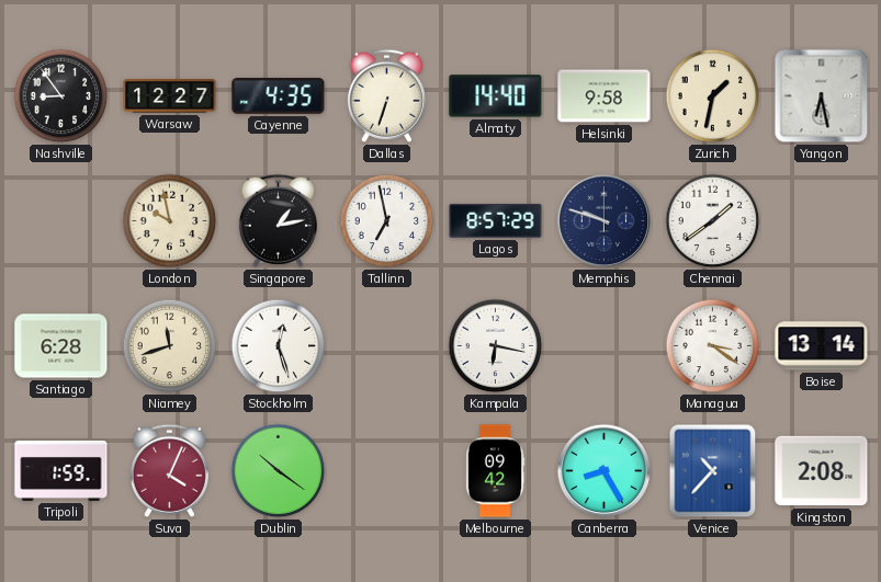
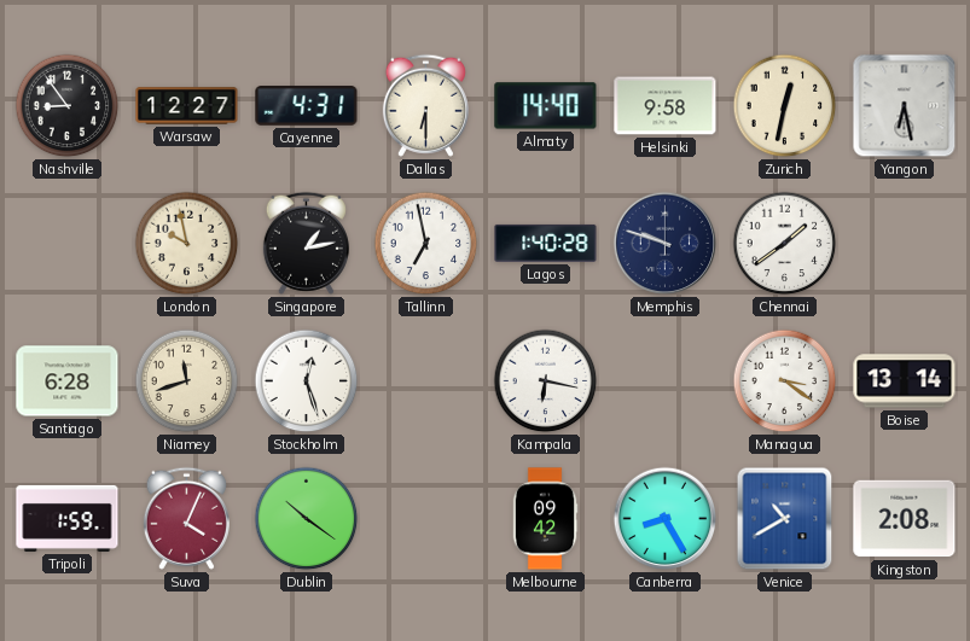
Cayenne: 4:35 -> 4:31
Dallas: 6:33 -> 6:30
Zurich: 1:32 -> 12:32
Lagos: 8:57 -> 1:40
Venice: 10:37 -> 10:40
